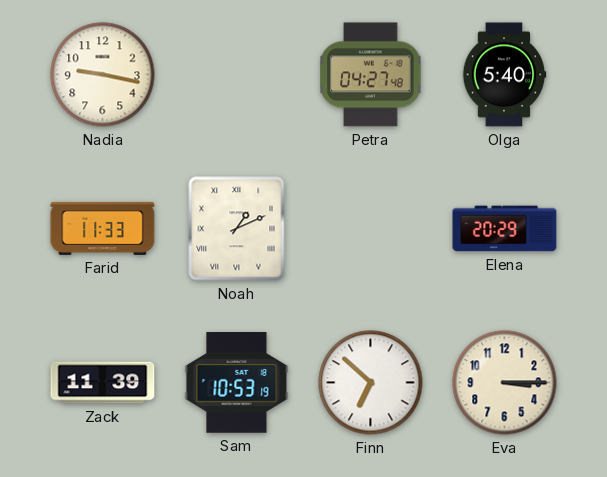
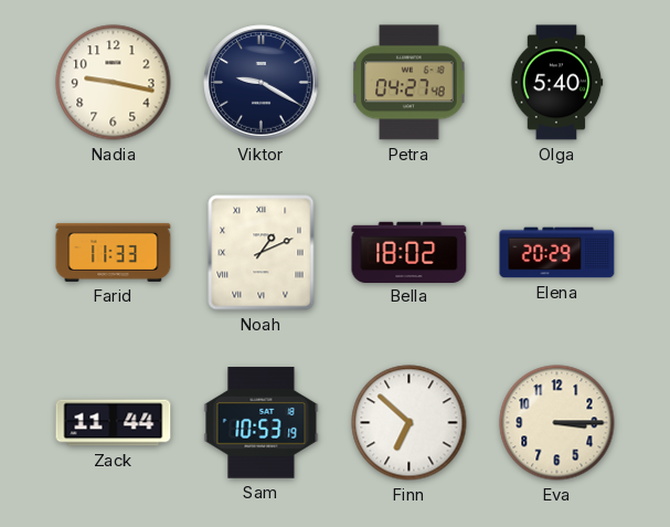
Viktor: none -> 9:20
Bella: none -> 18:02
Zack: 11:39 -> 11:44
